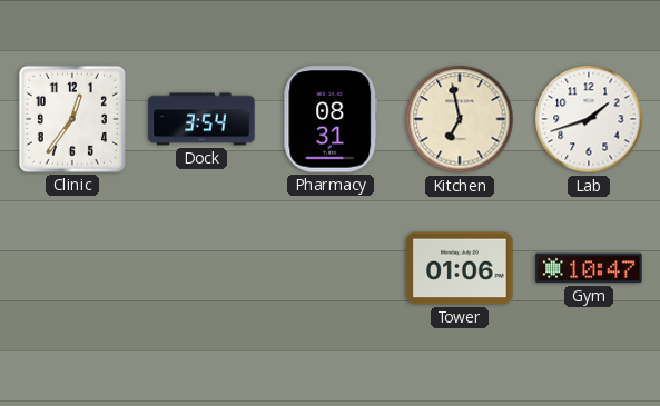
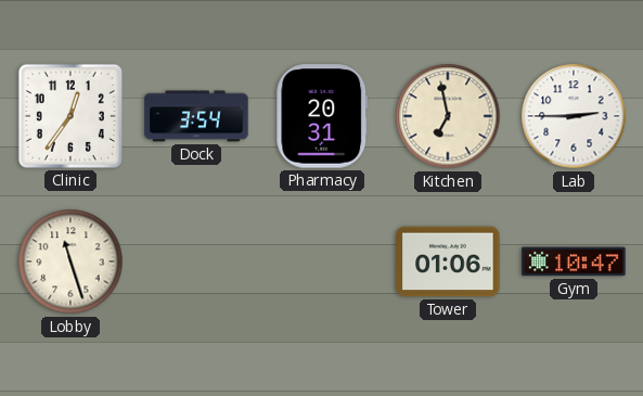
Pharmacy: 08:31 -> 20:31
Lab: 1:42 -> 2:45
Lobby: none -> 11:27
